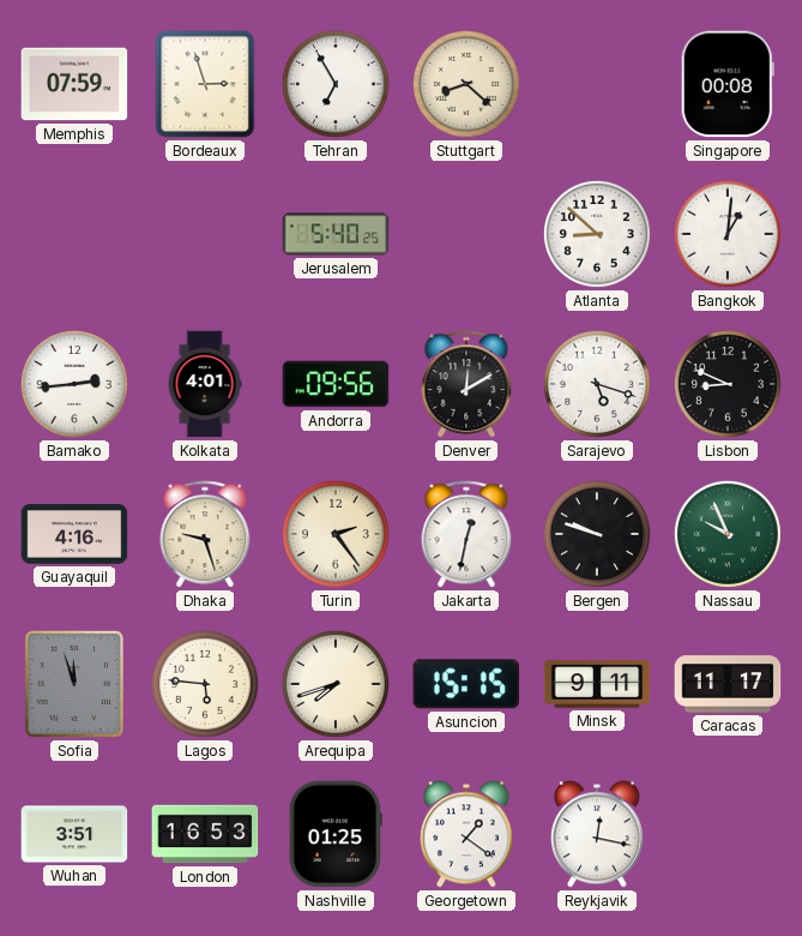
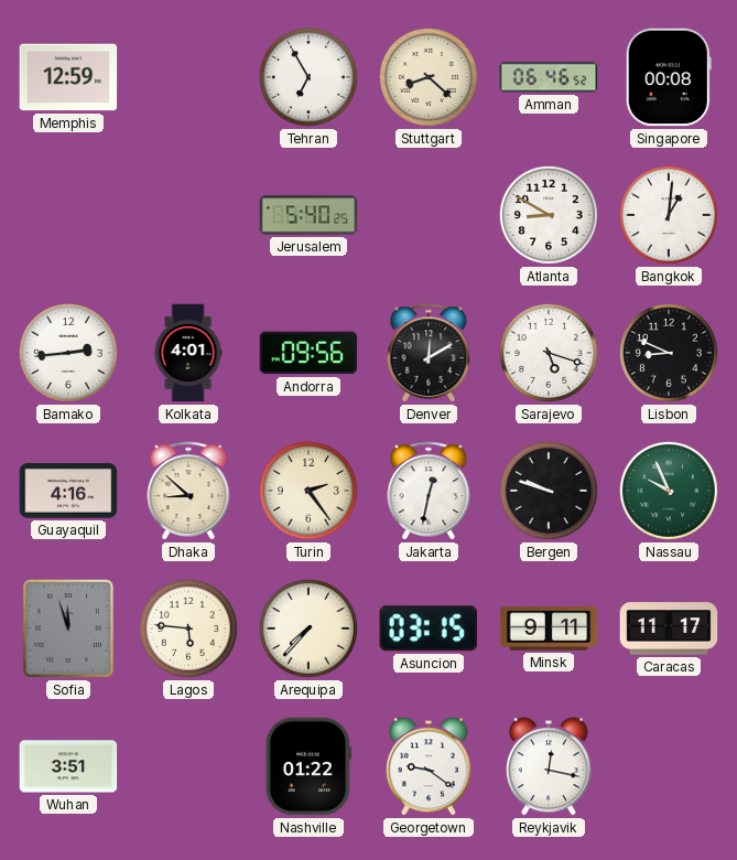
Memphis: 07:59 -> 12:59
Bordeaux: 2:57 -> none
Amman: none -> 06:46
Atlanta: 8:52 -> 8:50
Dhaka: 9:27 -> 8:52
Arequipa: 7:42 -> 7:37
Asuncion: 15:15 -> 03:15
London: 16:53 -> none
Nashville: 01:25 -> 01:22
Georgetown: 1:21 -> 9:21
